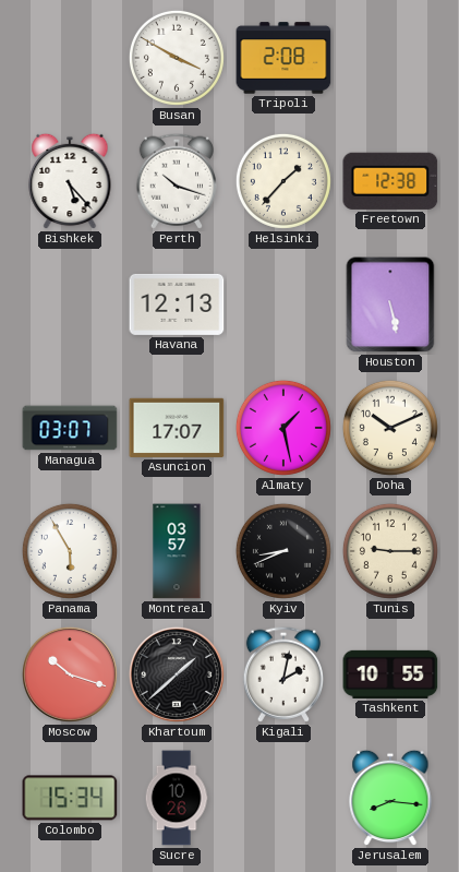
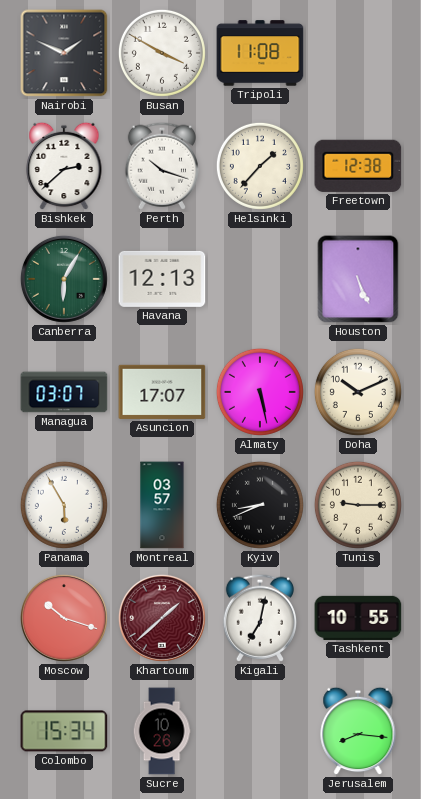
Nairobi: none -> 1:49
Tripoli: 2:08 -> 11:08
Bishkek: 5:23 -> 2:38
Canberra: none -> 6:05
Houston: 5:28 -> 5:26
Almaty: 1:28 -> 5:28
Khartoum dial: black -> burgundy
Kigali: 2:02 -> 7:02
